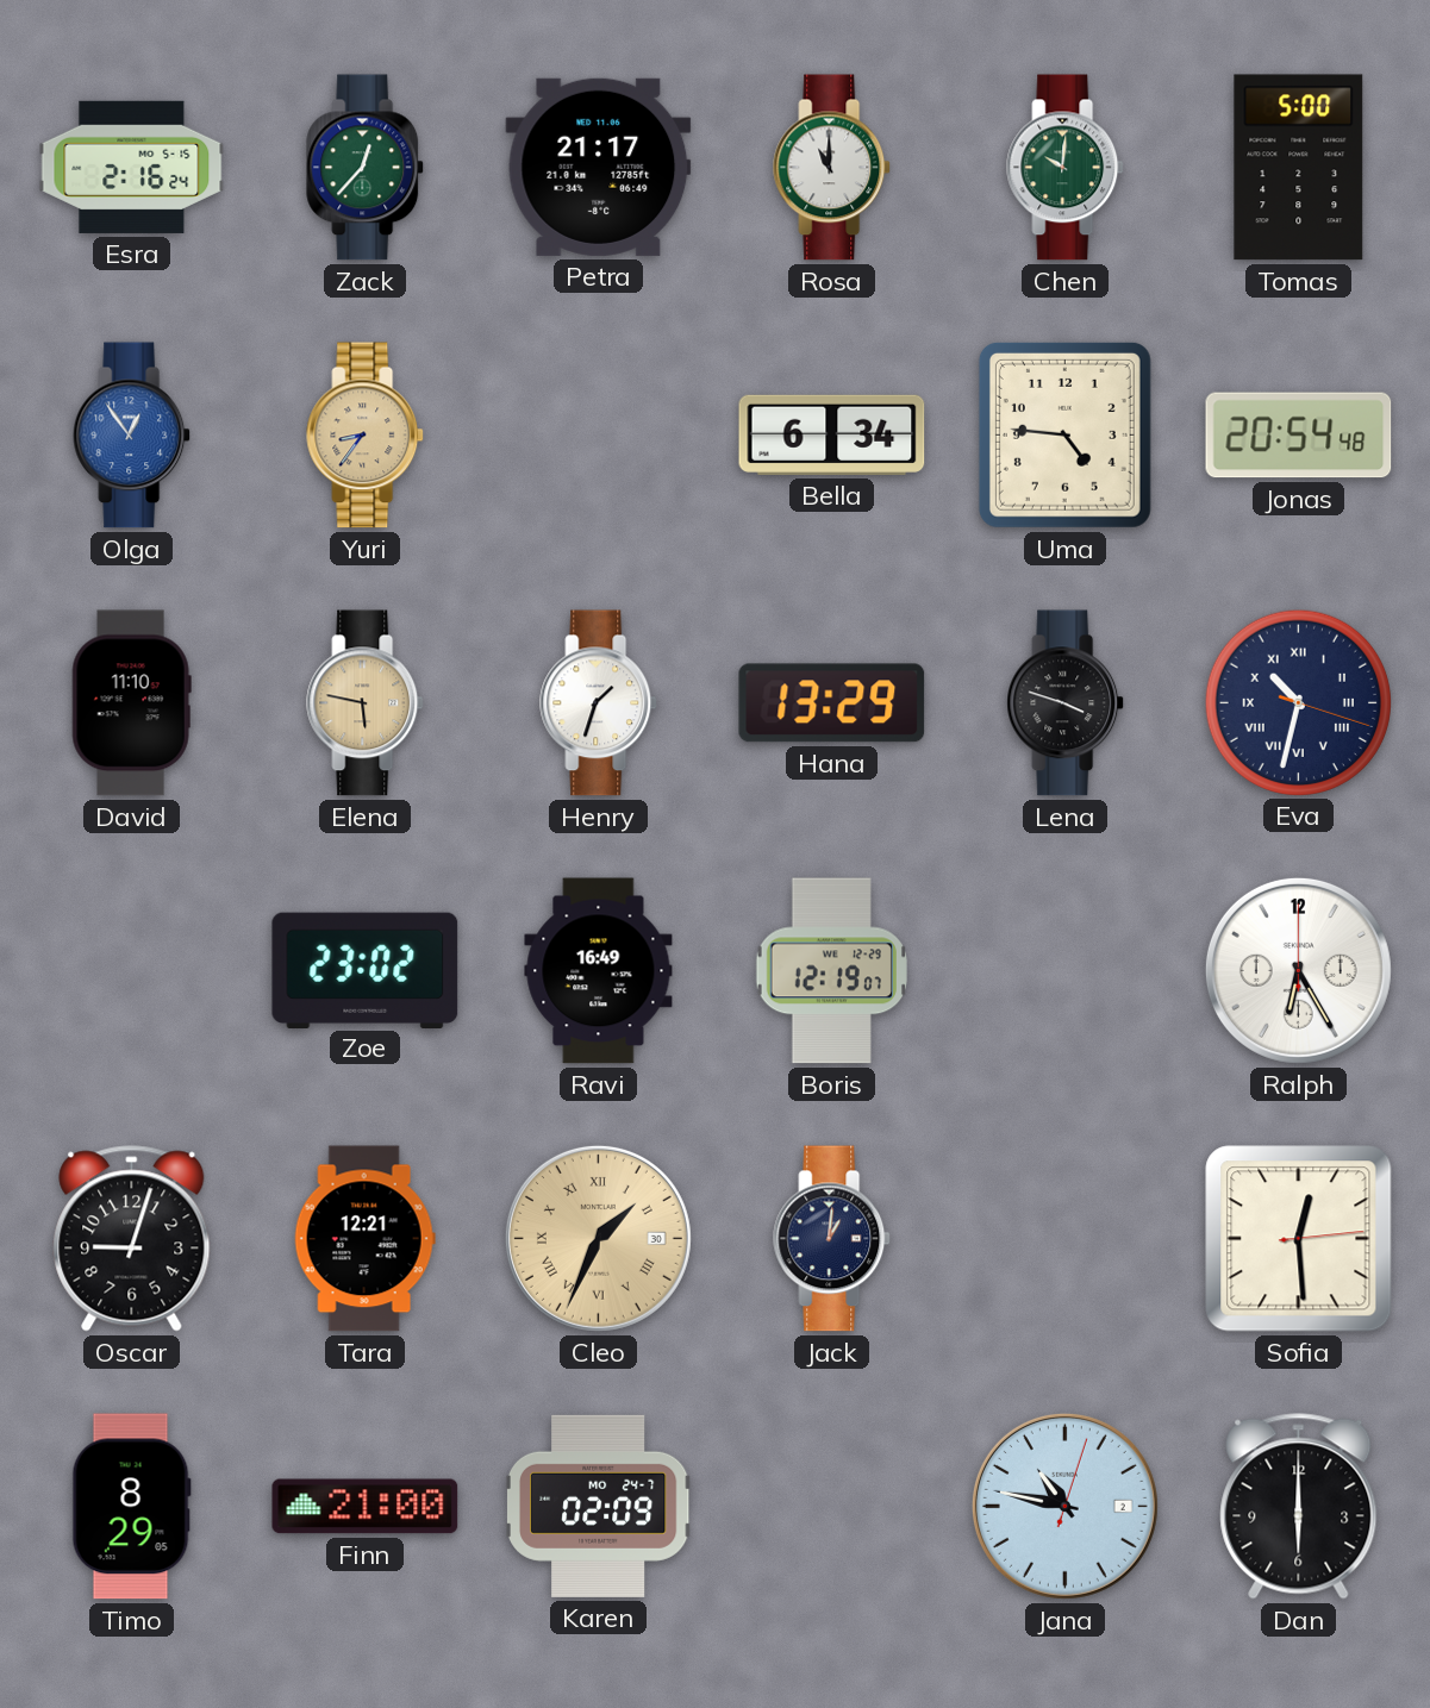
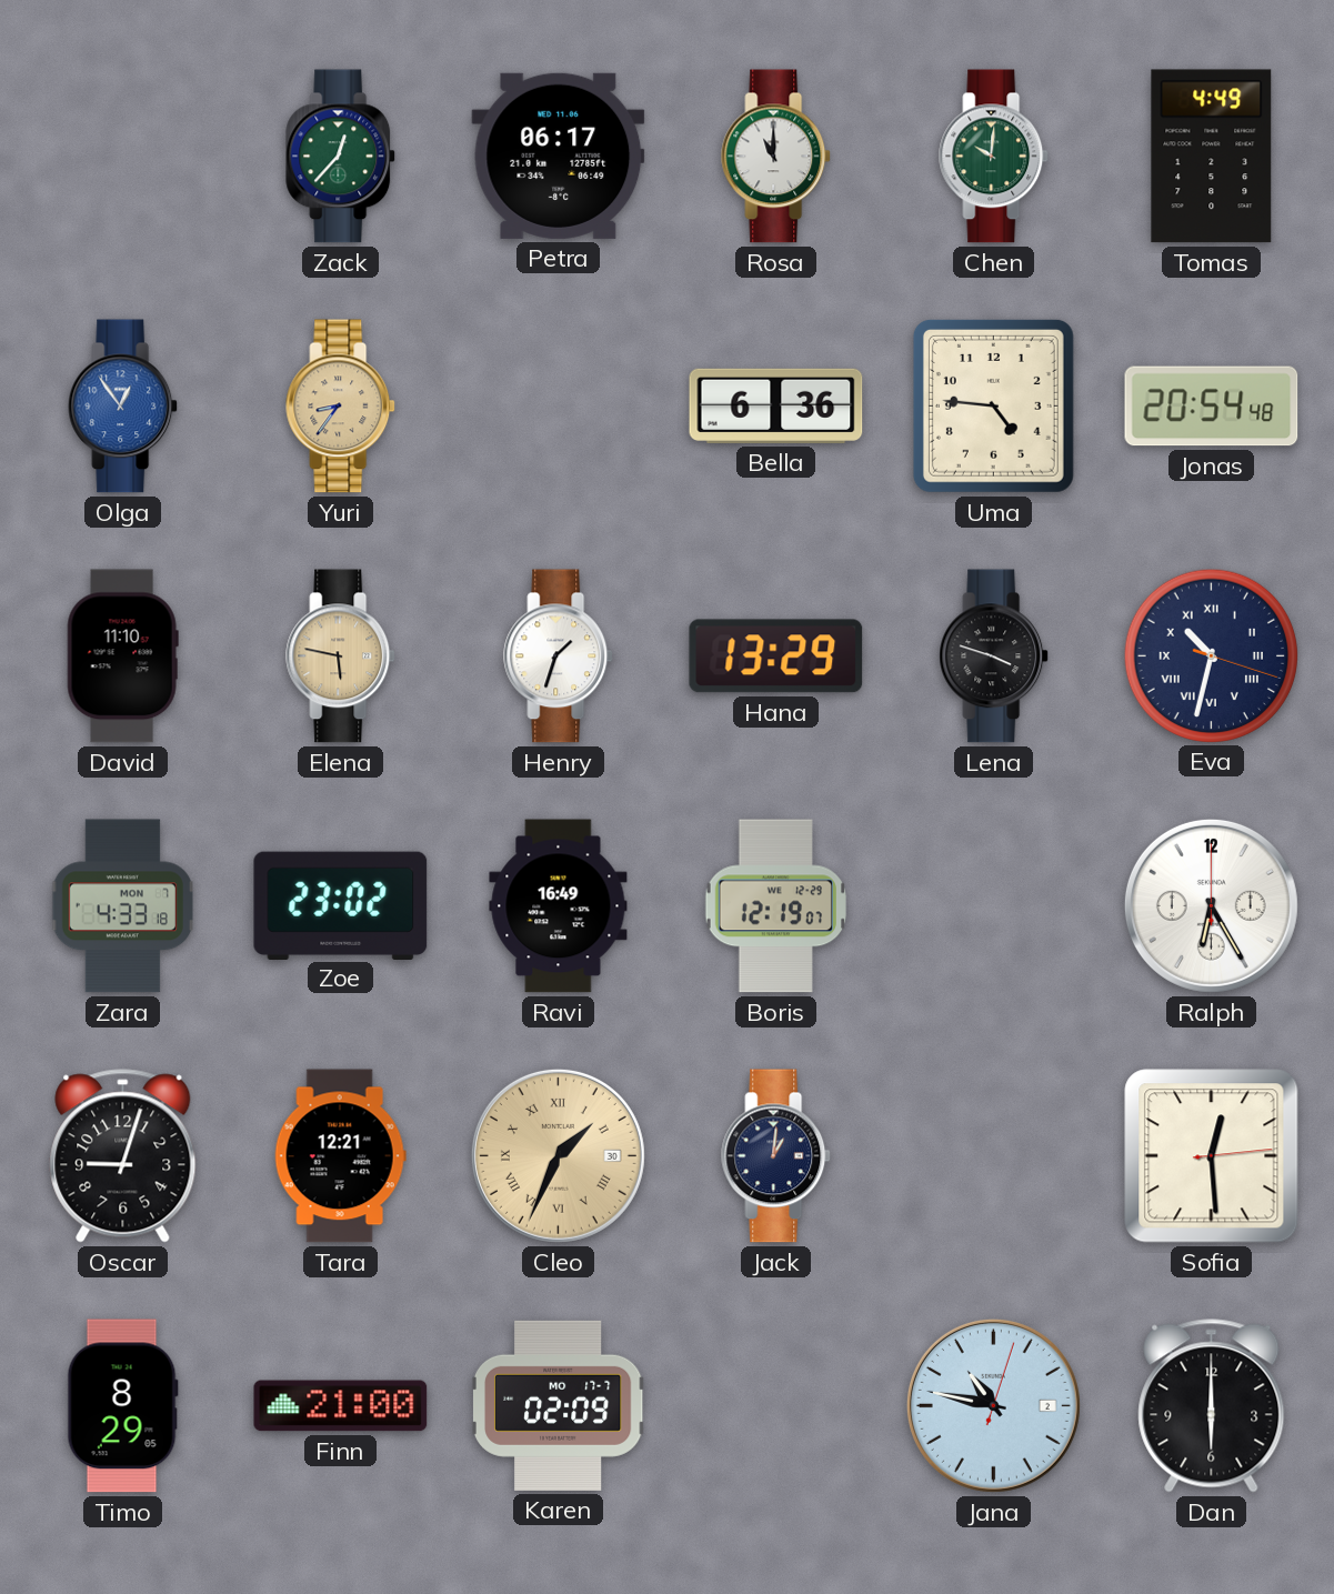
Esra: 2:16 -> none
Petra: 21:17 -> 06:17
Tomas: 5:00 -> 4:49
Bella: 6:34 -> 6:36
Zara: none -> 4:33
Karen date: MO 24-7 -> MO 17-7
